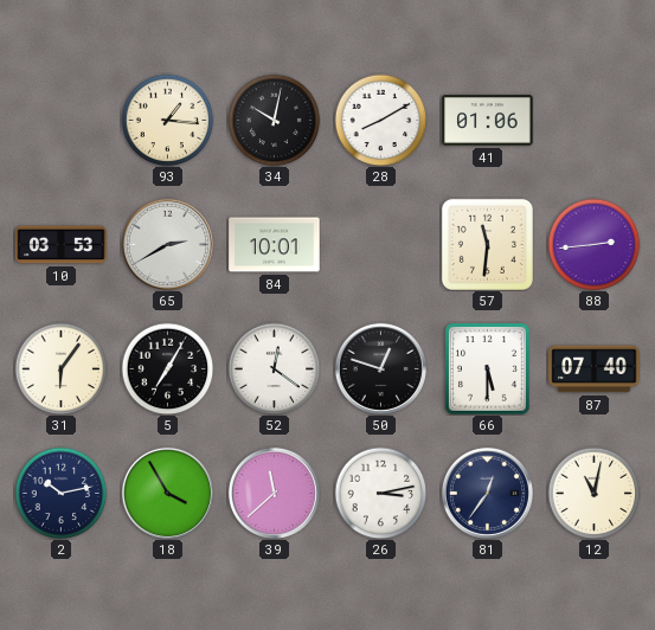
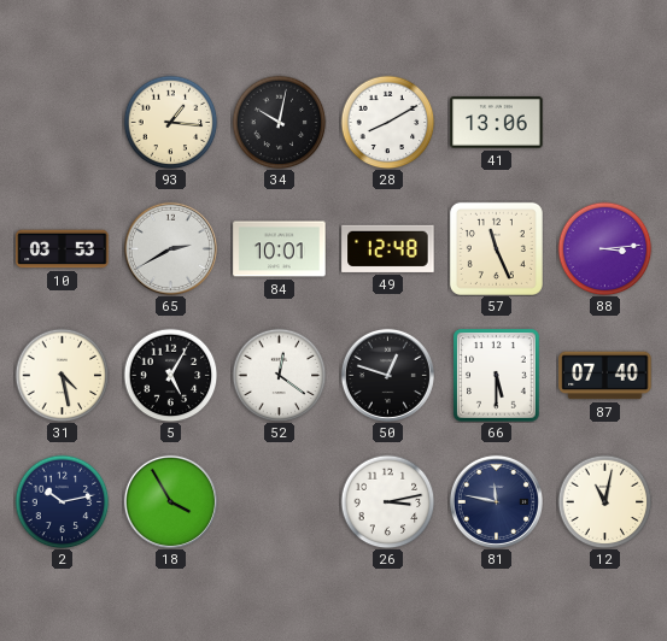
41: 01:06 -> 13:06
49: none -> 12:48
57: 11:31 -> 11:26
88: 2:44 -> 3:14
31: 6:06 -> 4:28
5: 7:05 -> 5:05
39: 11:38 -> none
81: 12:36 -> 11:47
